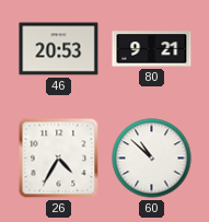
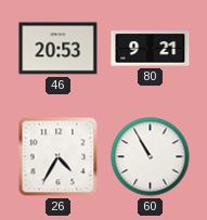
60: 10:52 -> 10:55
